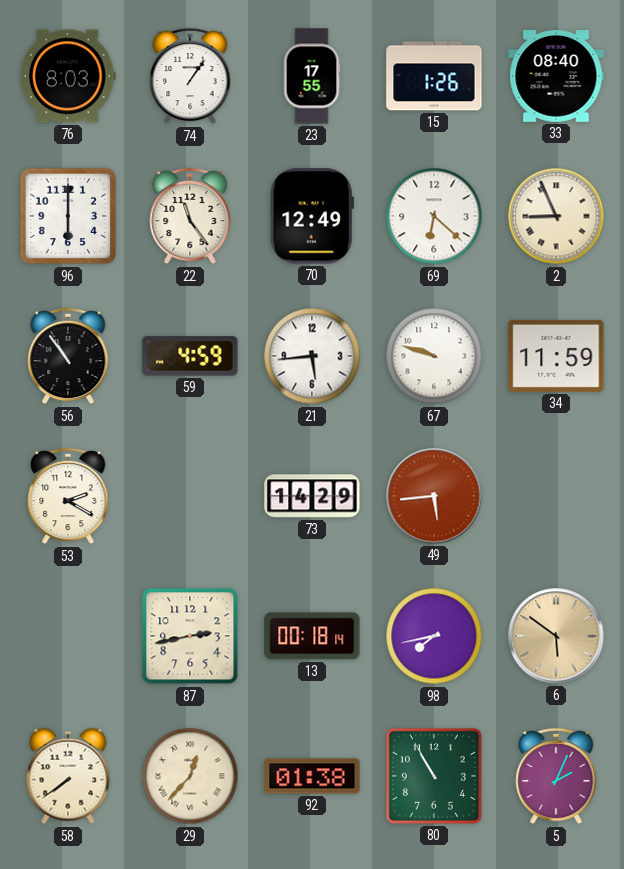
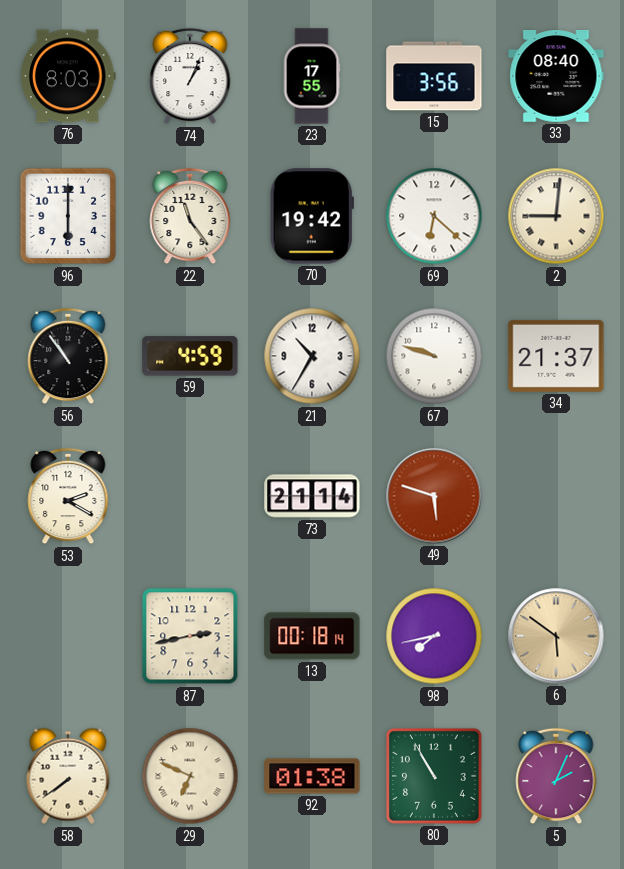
74: 1:06 -> 1:04
15: 1:26 -> 3:56
70: 12:49 -> 19:42
2: 8:56 -> 9:01
21: 5:44 -> 10:35
34: 11:59 -> 21:37
73: 14:29 -> 21:14
49: 5:44 -> 5:48
29: 12:37 -> 6:49
